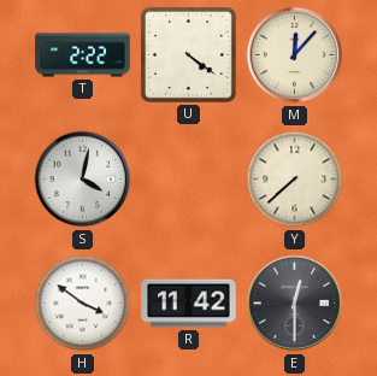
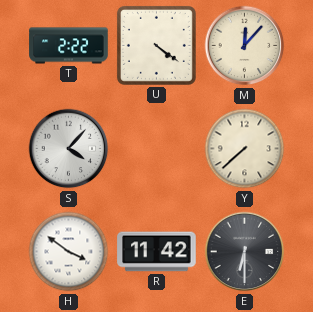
S: 4:02 -> 4:07
E: 12:30 -> 6:30
